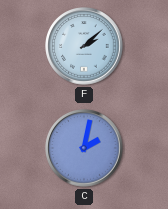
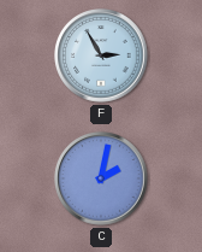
F: 2:08 -> 2:55
